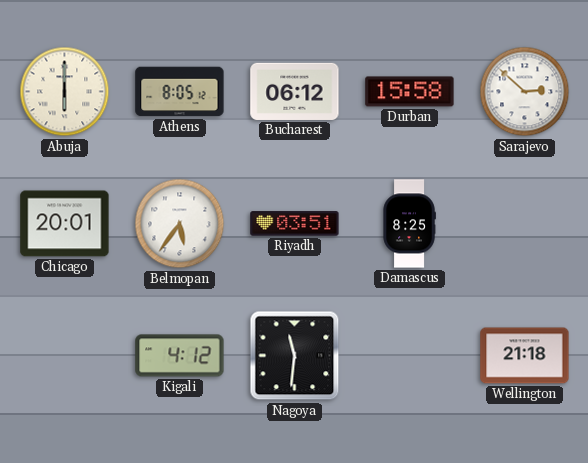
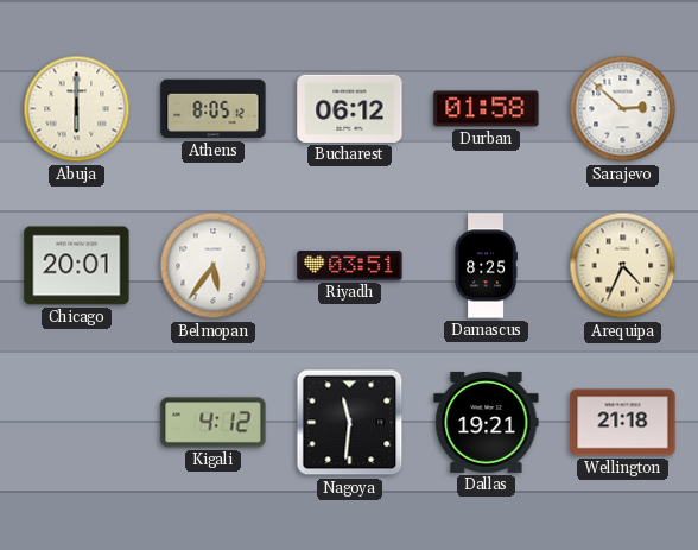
Durban: 15:58 -> 01:58
Arequipa: none -> 4:34
Dallas: none -> 19:21
